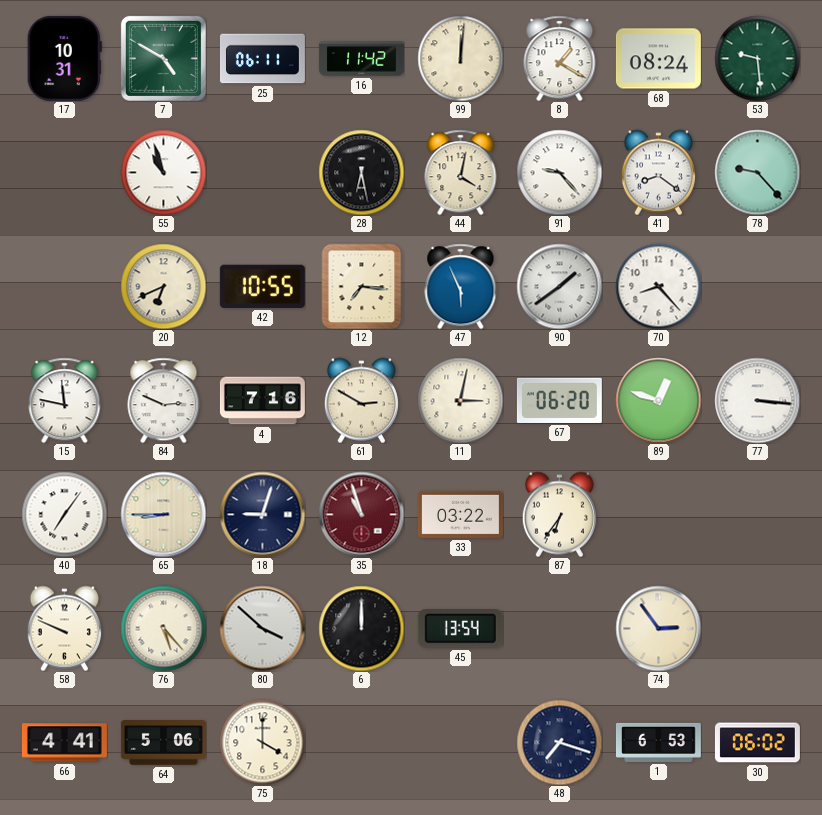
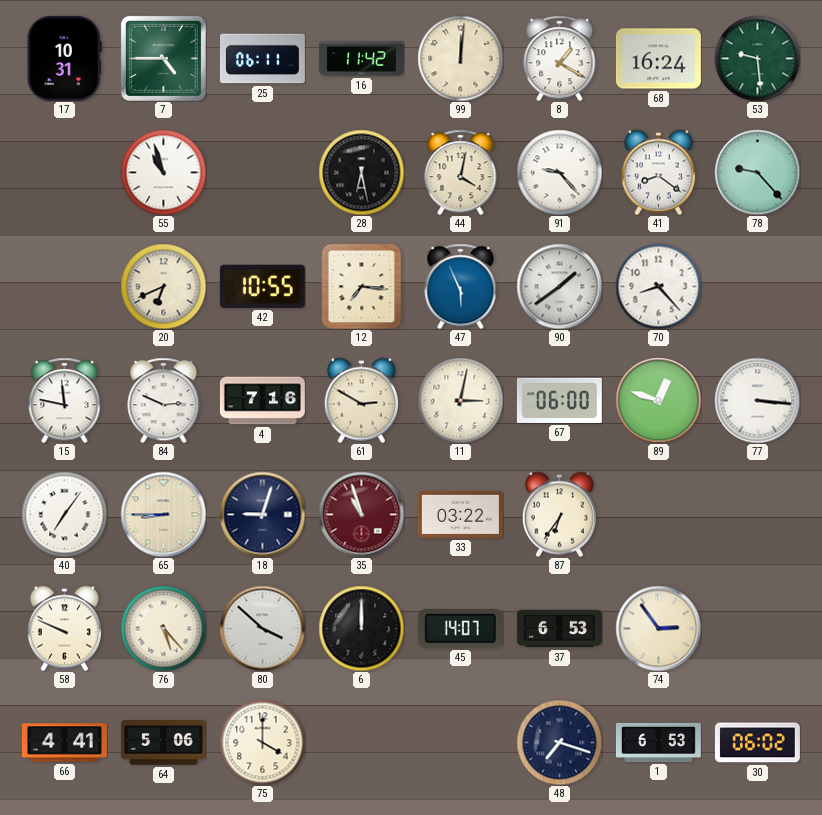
7: 4:50 -> 4:45
68: 08:24 -> 16:24
67: 06:20 -> 06:00
45: 13:54 -> 14:07
37: none -> 6:53
